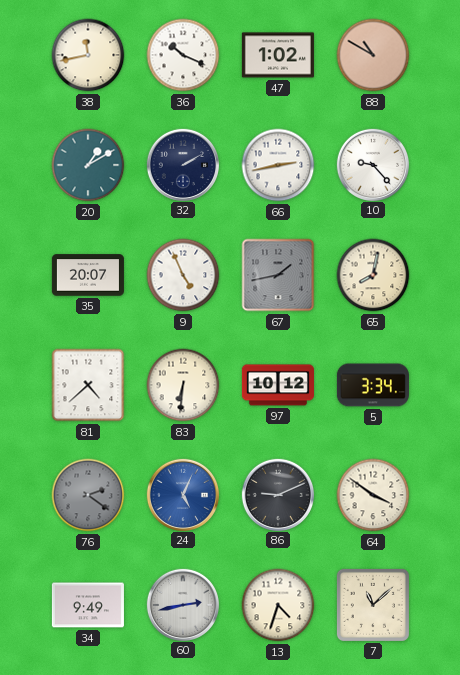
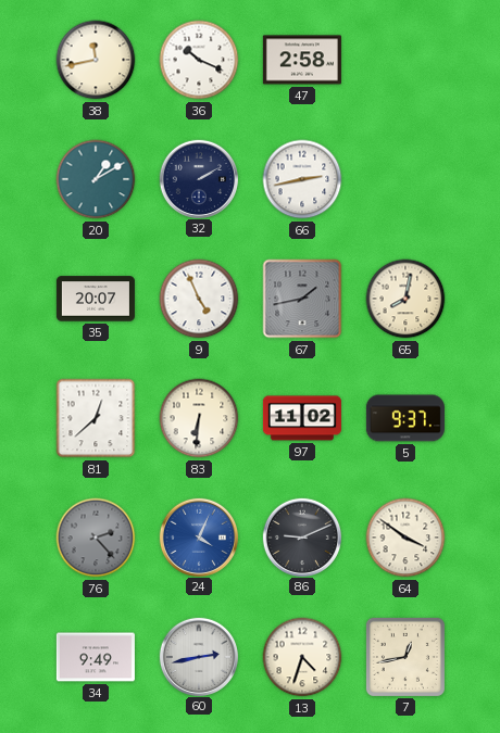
47: 1:02 -> 2:58
88: 10:50 -> none
10: 9:23 -> none
81: 4:38 -> 12:38
97: 10:12 -> 11:02
5: 3:34 -> 9:37
76: 2:21 -> 2:23
24: 5:04 -> 4:04
7: 11:08 -> 12:43
